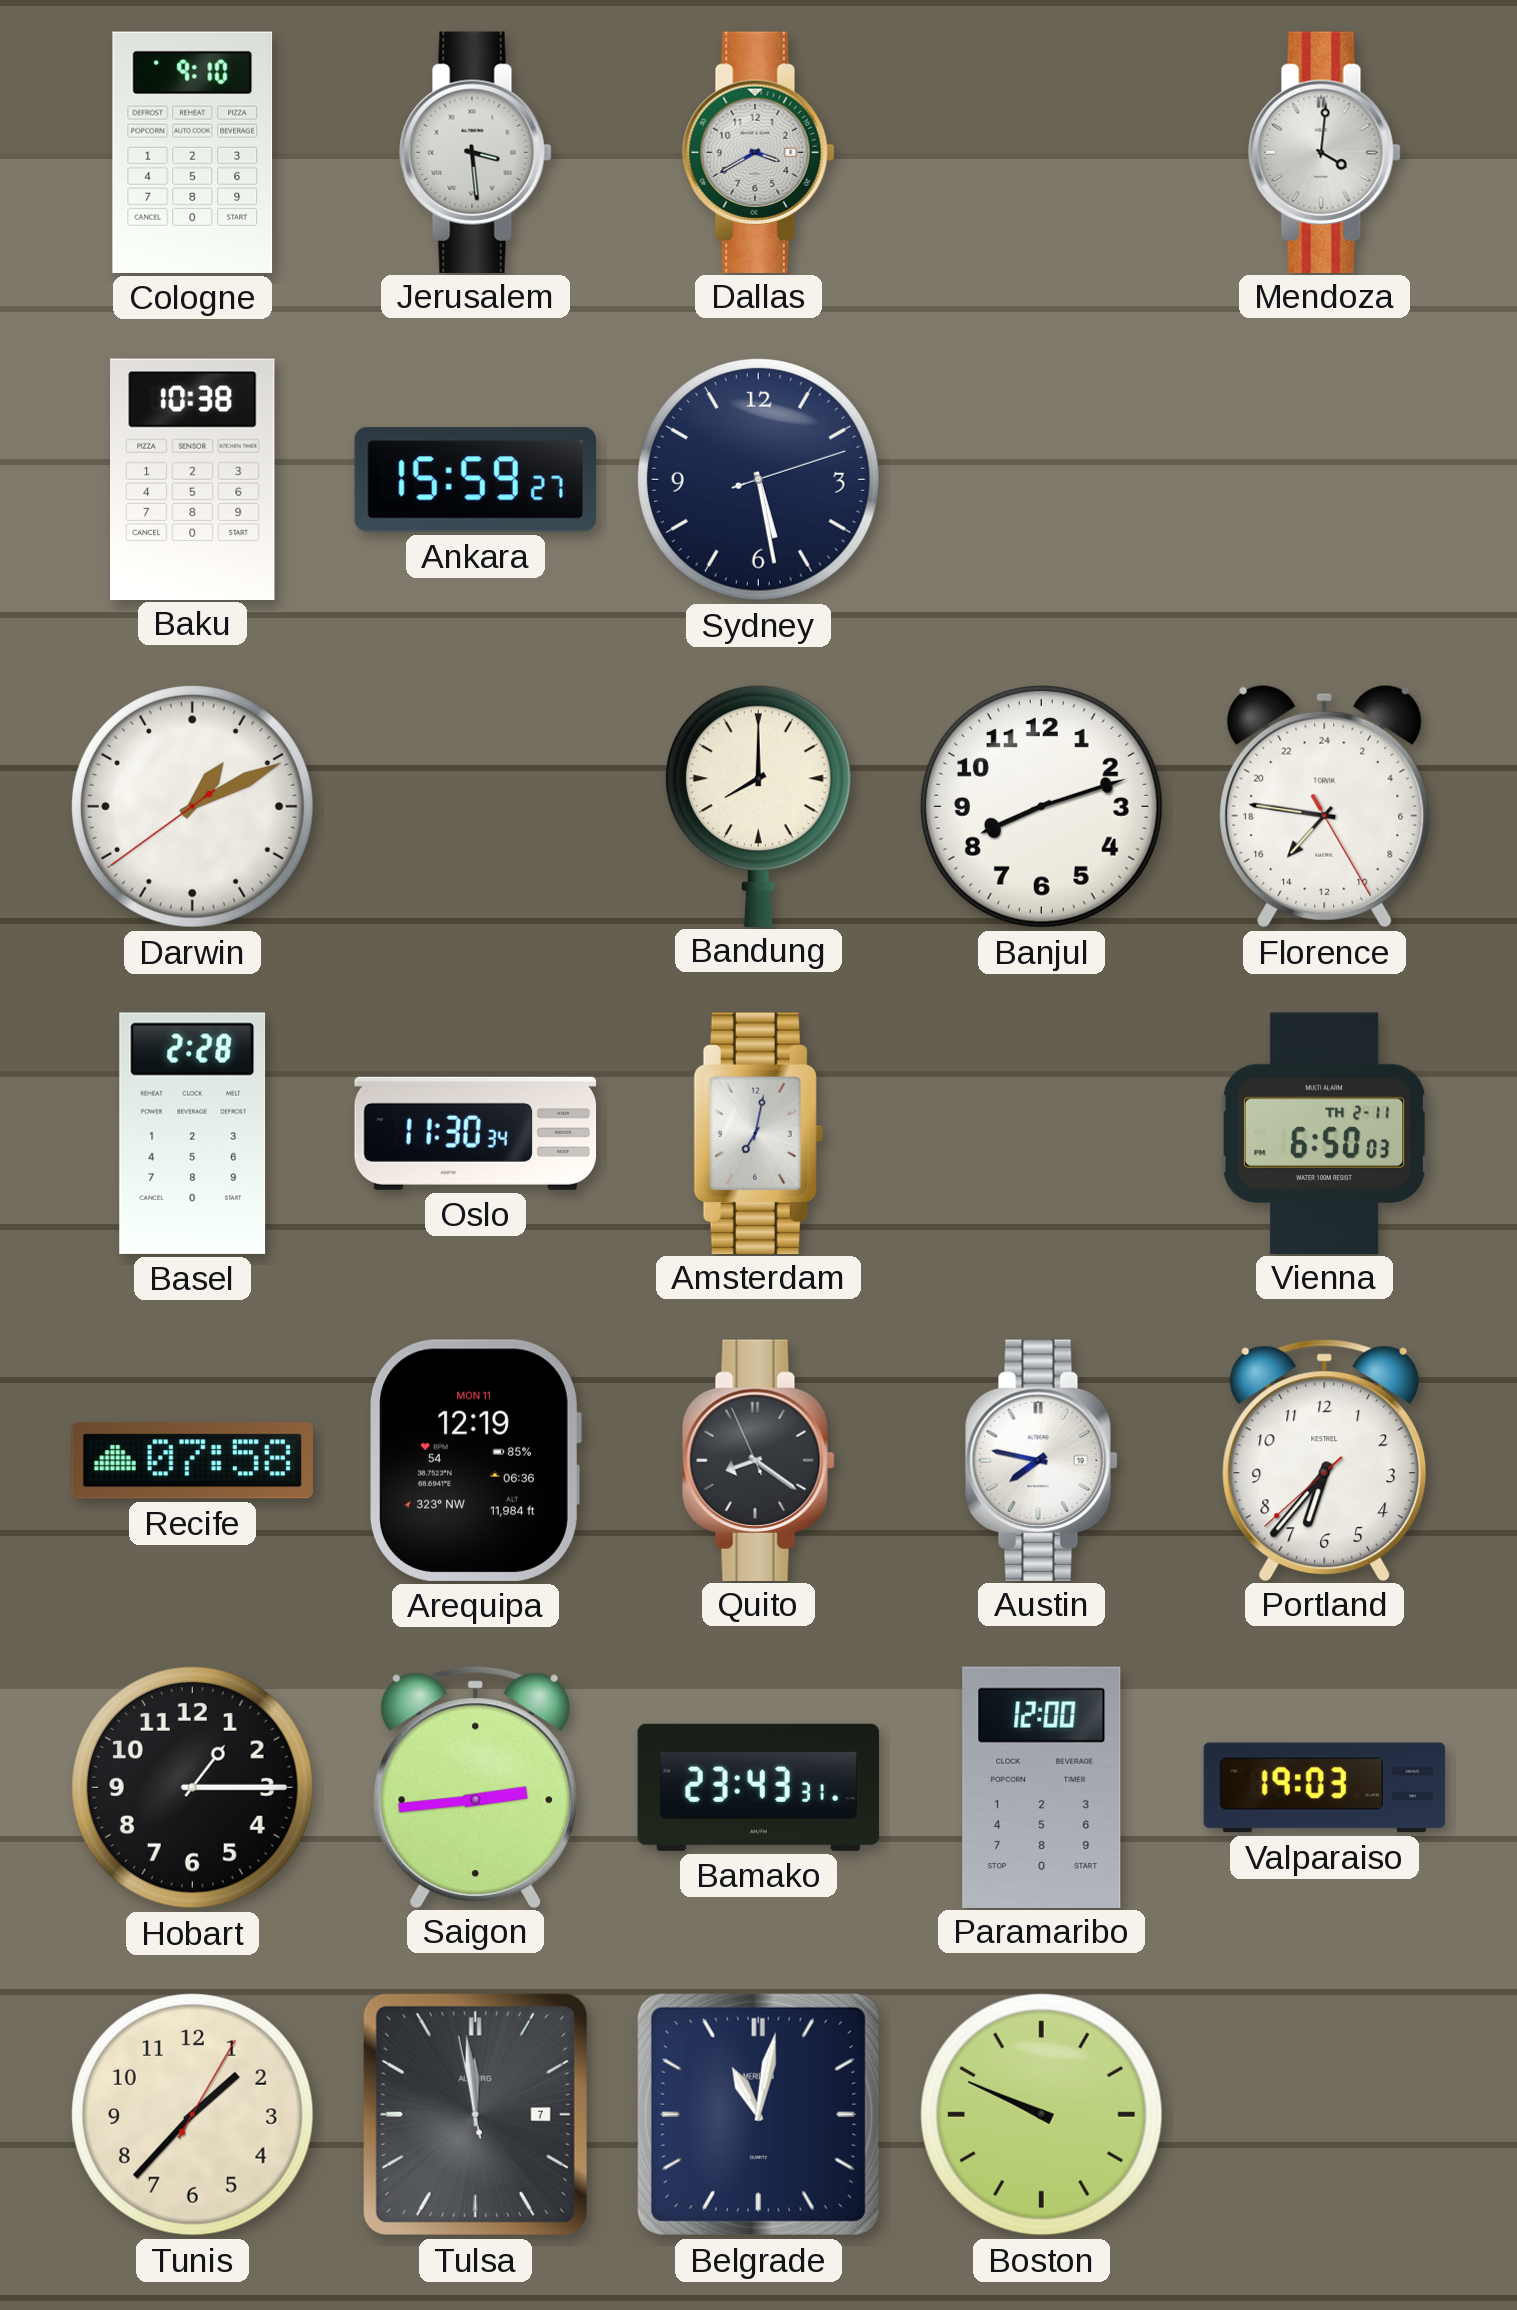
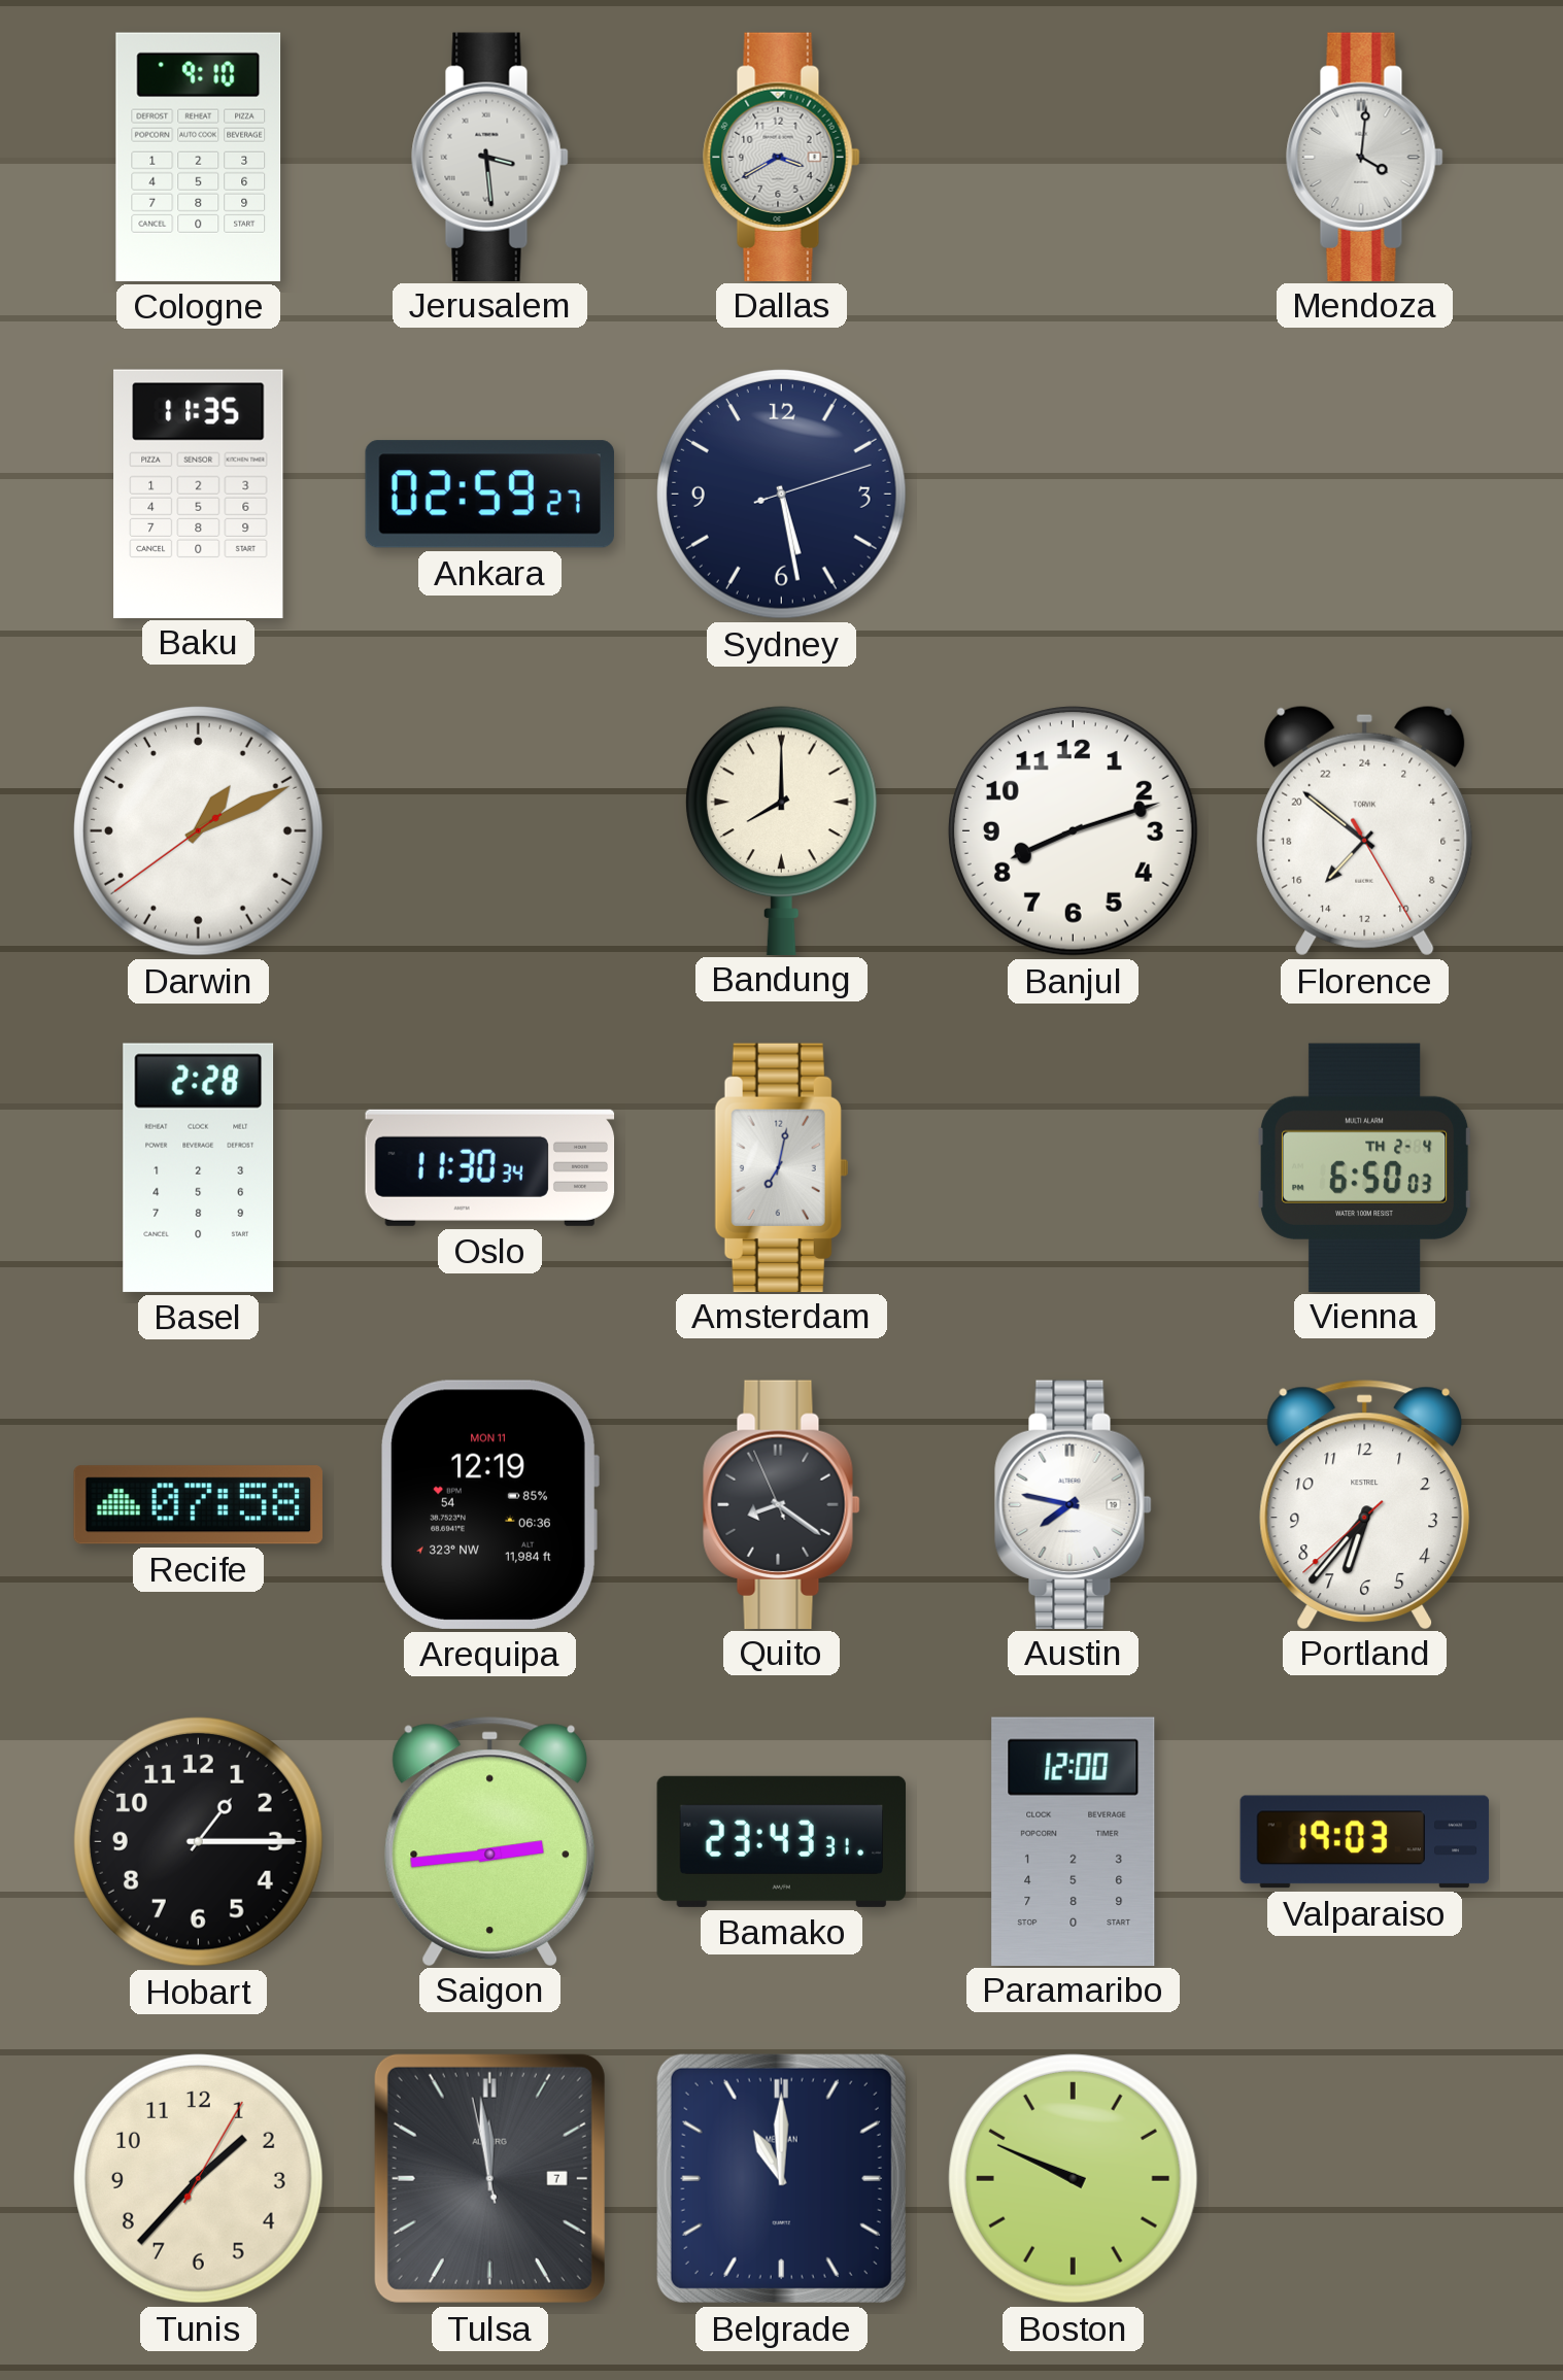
Baku: 10:38 -> 11:35
Ankara: 15:59 -> 02:59
Florence: 14:46 -> 14:51
Vienna date: TH 2-11 -> TH 2-4
Belgrade: 11:02 -> 11:00
